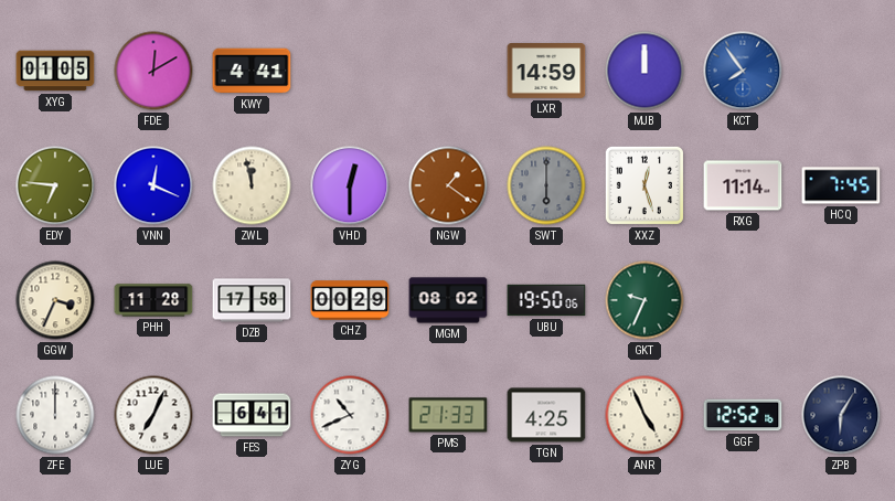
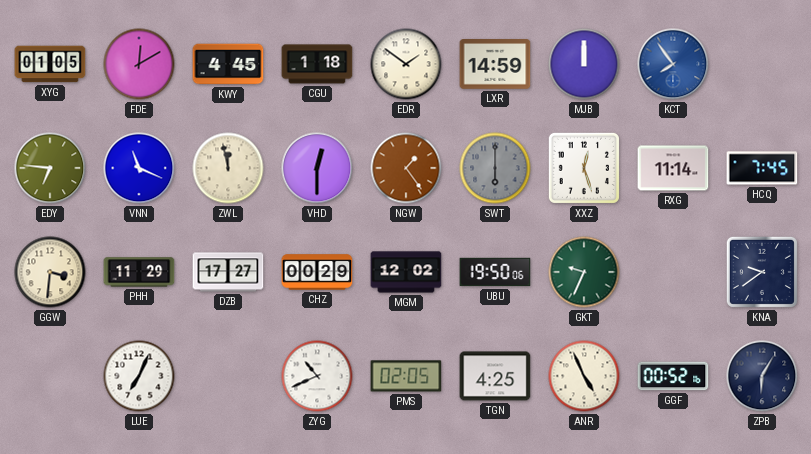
KWY: 4:41 -> 4:45
CGU: none -> 1:18
EDR: none -> 1:51
VNN: 12:19 -> 11:19
NGW: 1:21 -> 1:24
GGW: 3:34 -> 3:31
PHH: 11:28 -> 11:29
DZB: 17:58 -> 17:27
MGM: 08:02 -> 12:02
KNA: none -> 9:39
ZFE: 12:00 -> none
FES: 6:41 -> none
PMS: 21:33 -> 02:05
GGF: 12:52 -> 00:52
